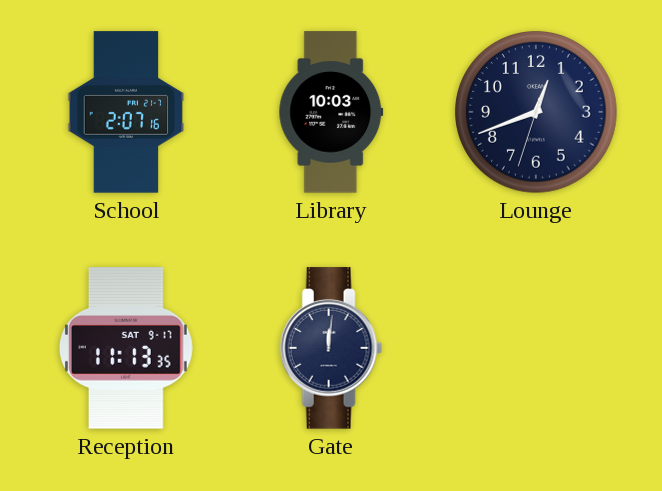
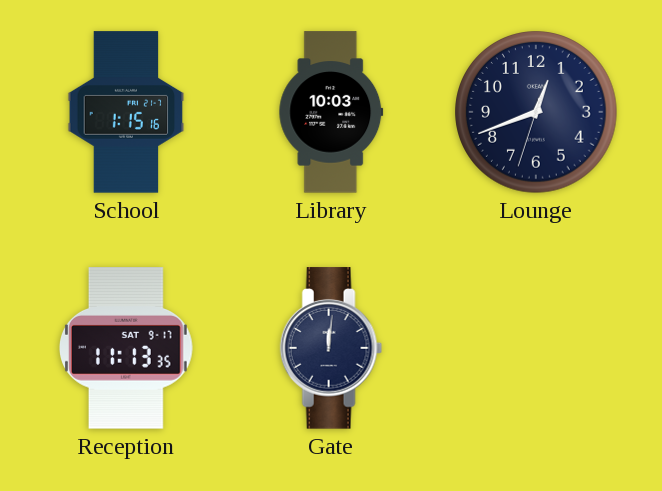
School: 2:07 -> 1:15
